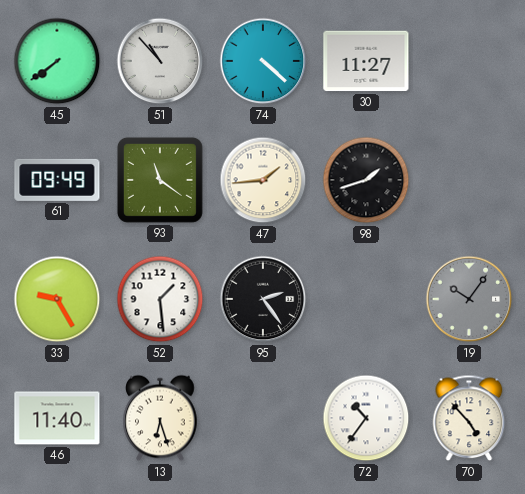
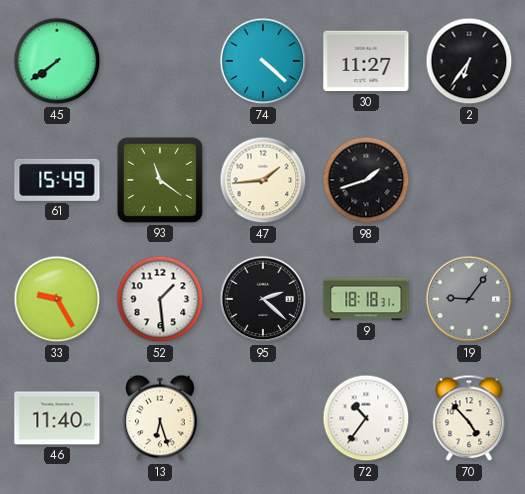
51: 10:53 -> none
2: none -> 6:36
61: 09:49 -> 15:49
95: 2:24 -> 2:22
9: none -> 18:18
19: 10:06 -> 9:06
